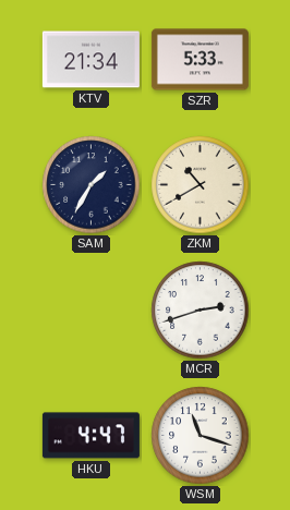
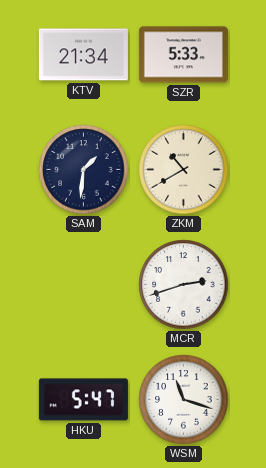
SAM: 1:35 -> 1:31
HKU: 4:47 -> 5:47
